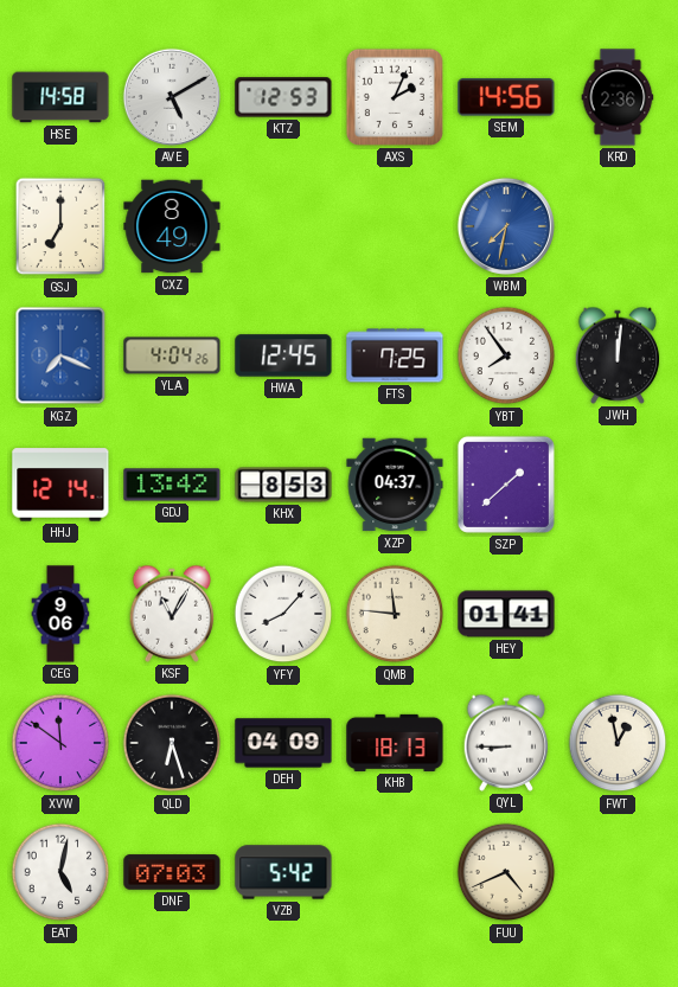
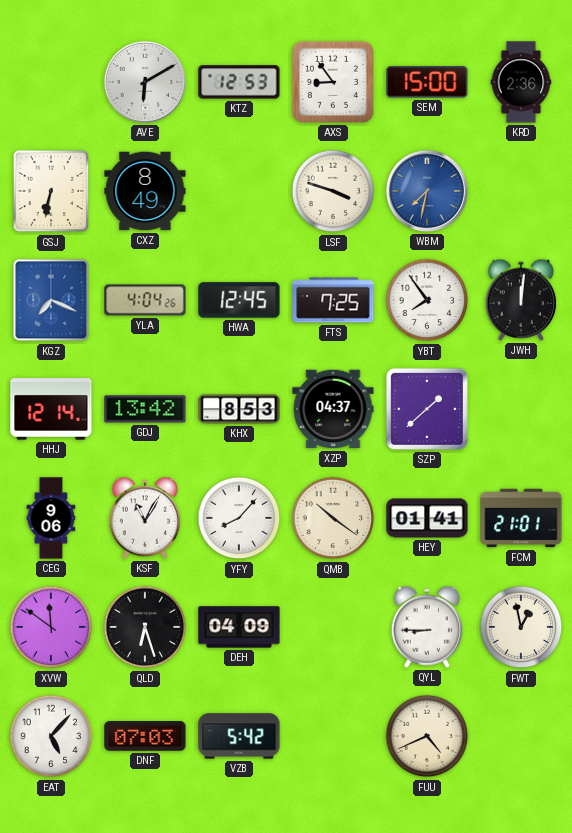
HSE: 14:58 -> none
AVE: 5:10 -> 6:10
AXS: 2:04 -> 8:54
SEM: 14:56 -> 15:00
GSJ: 7:00 -> 6:32
LSF: none -> 3:48
QMB: 11:46 -> 10:21
FCM: none -> 21:01
KHB: 18:13 -> none
EAT: 5:02 -> 5:07
